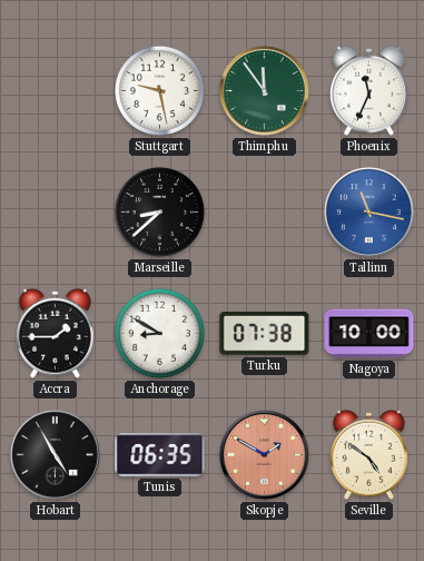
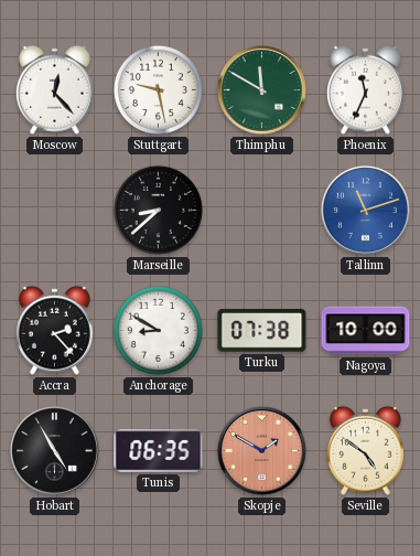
Moscow: none -> 12:23
Thimphu: 11:54 -> 11:50
Tallinn: 11:17 -> 11:12
Accra: 1:45 -> 2:23
